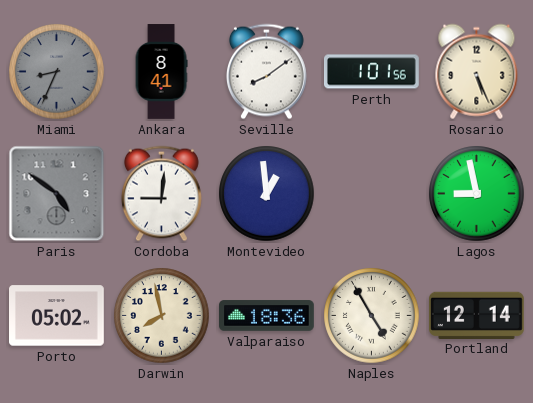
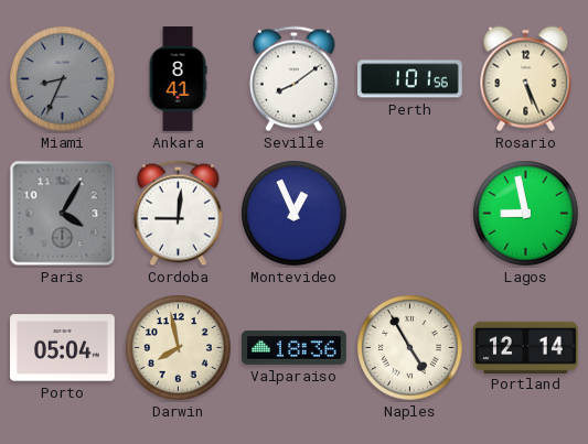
Paris: 4:51 -> 4:05
Montevideo: 12:59 -> 12:56
Porto: 05:02 -> 05:04
